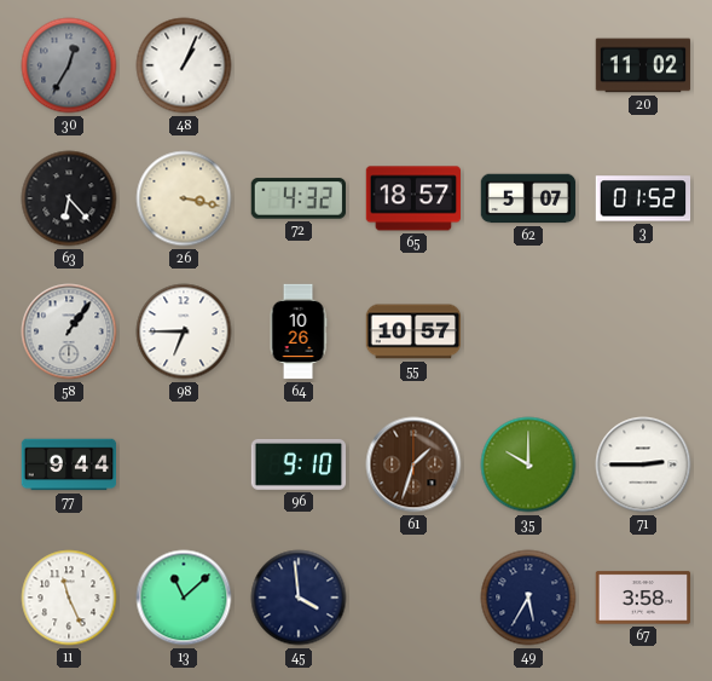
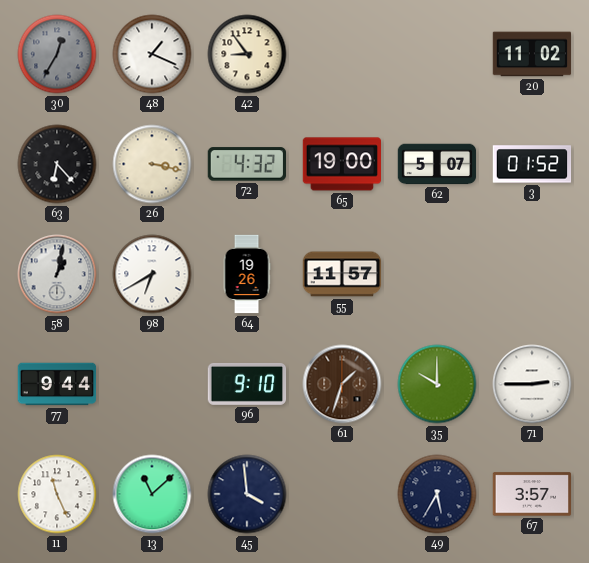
48: 1:04 -> 1:19
42: none -> 8:54
65: 18:57 -> 19:00
58: 1:06 -> 1:02
98: 6:45 -> 6:40
64: 10:26 -> 19:26
55: 10:57 -> 11:57
67: 3:58 -> 3:57
